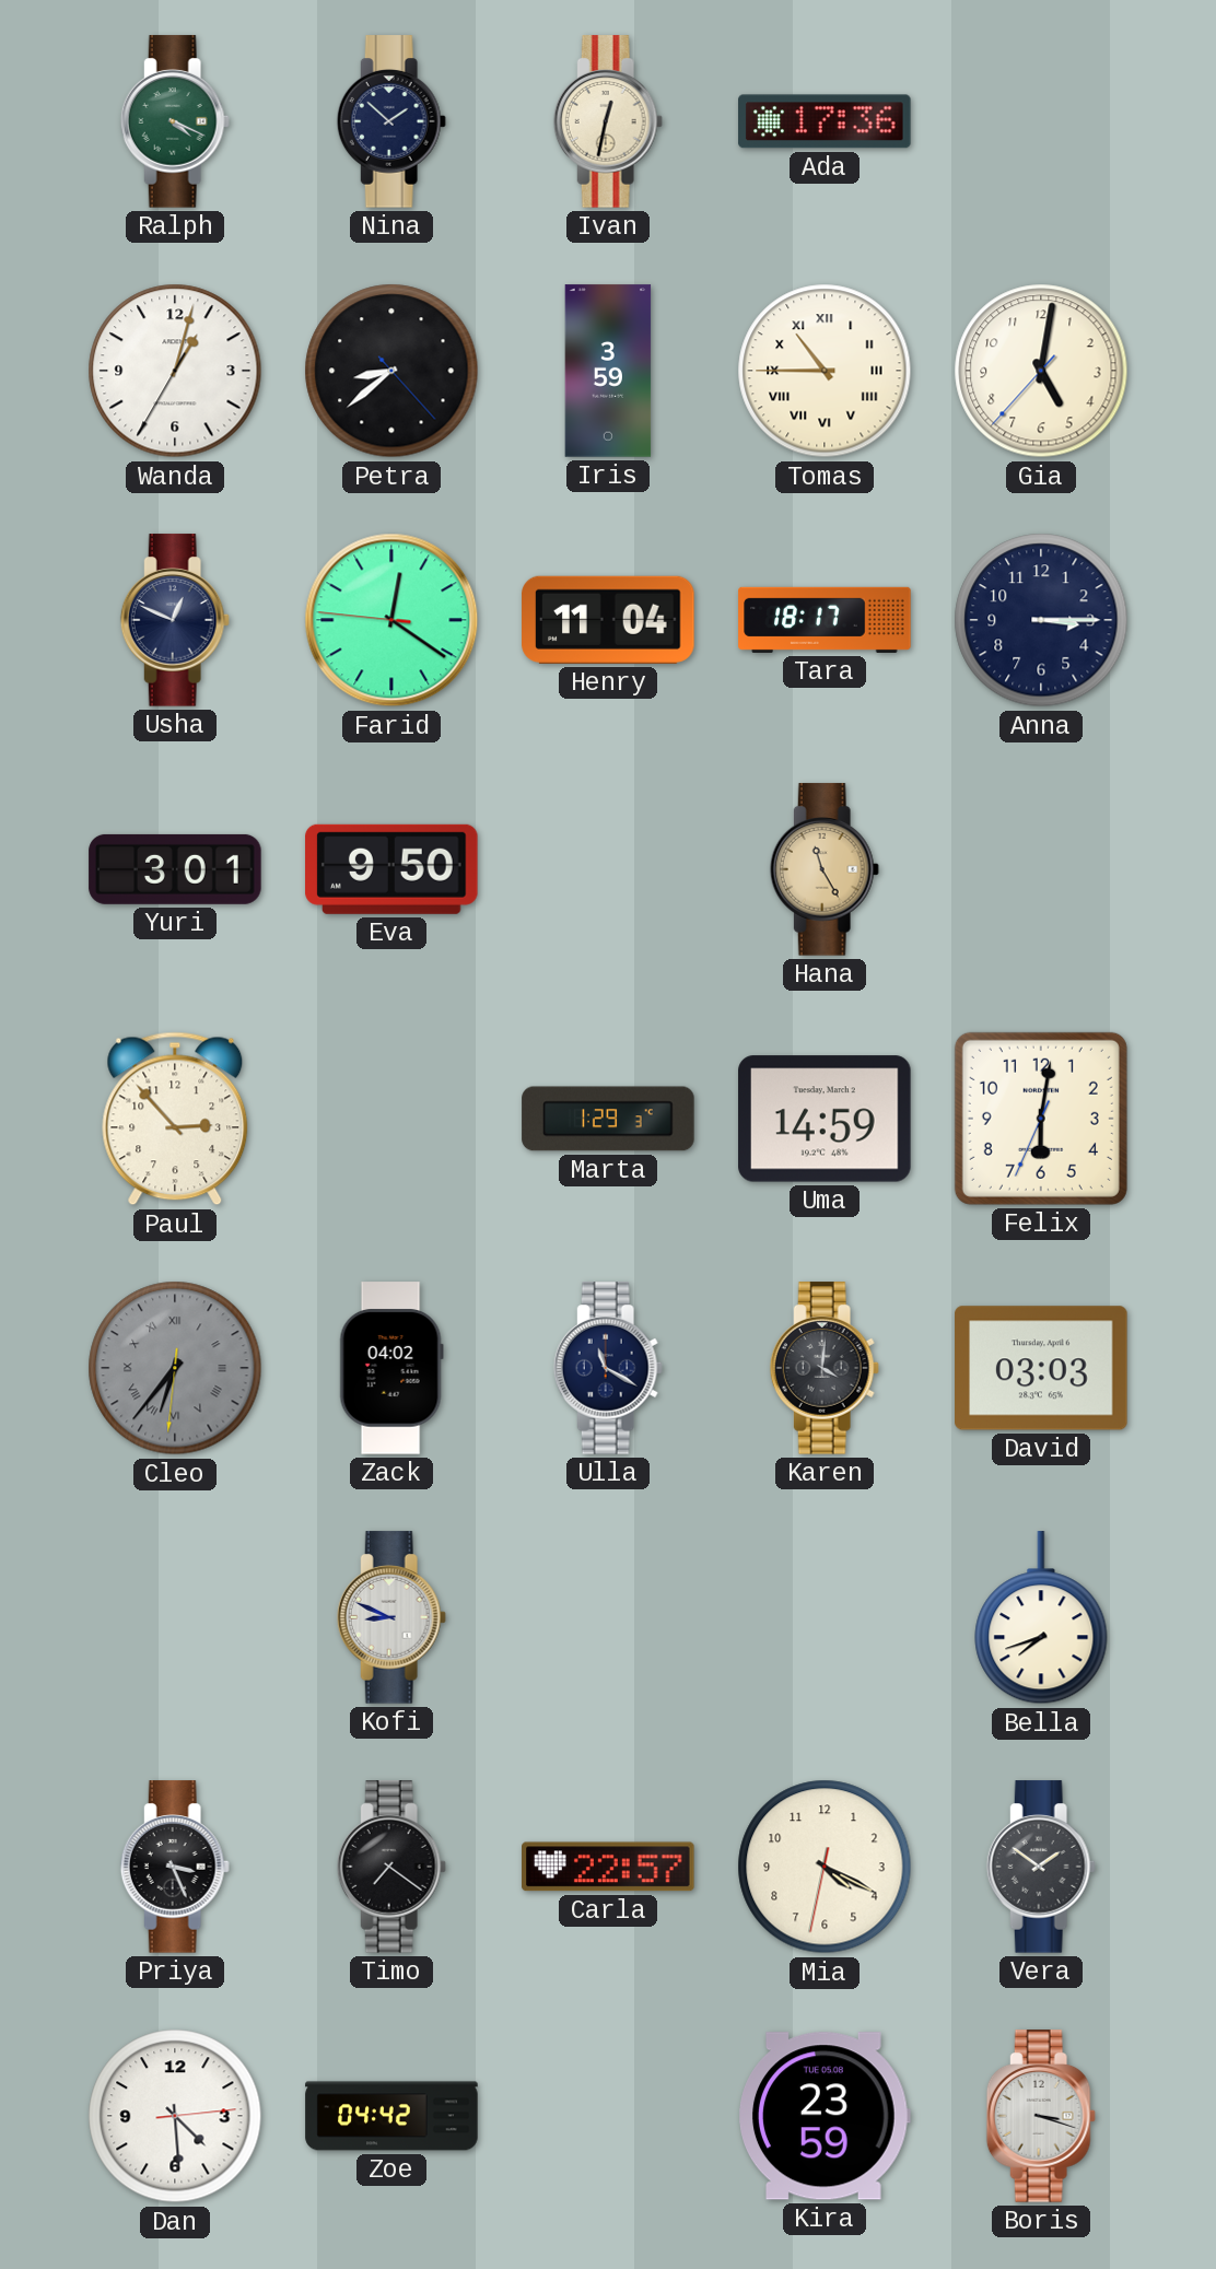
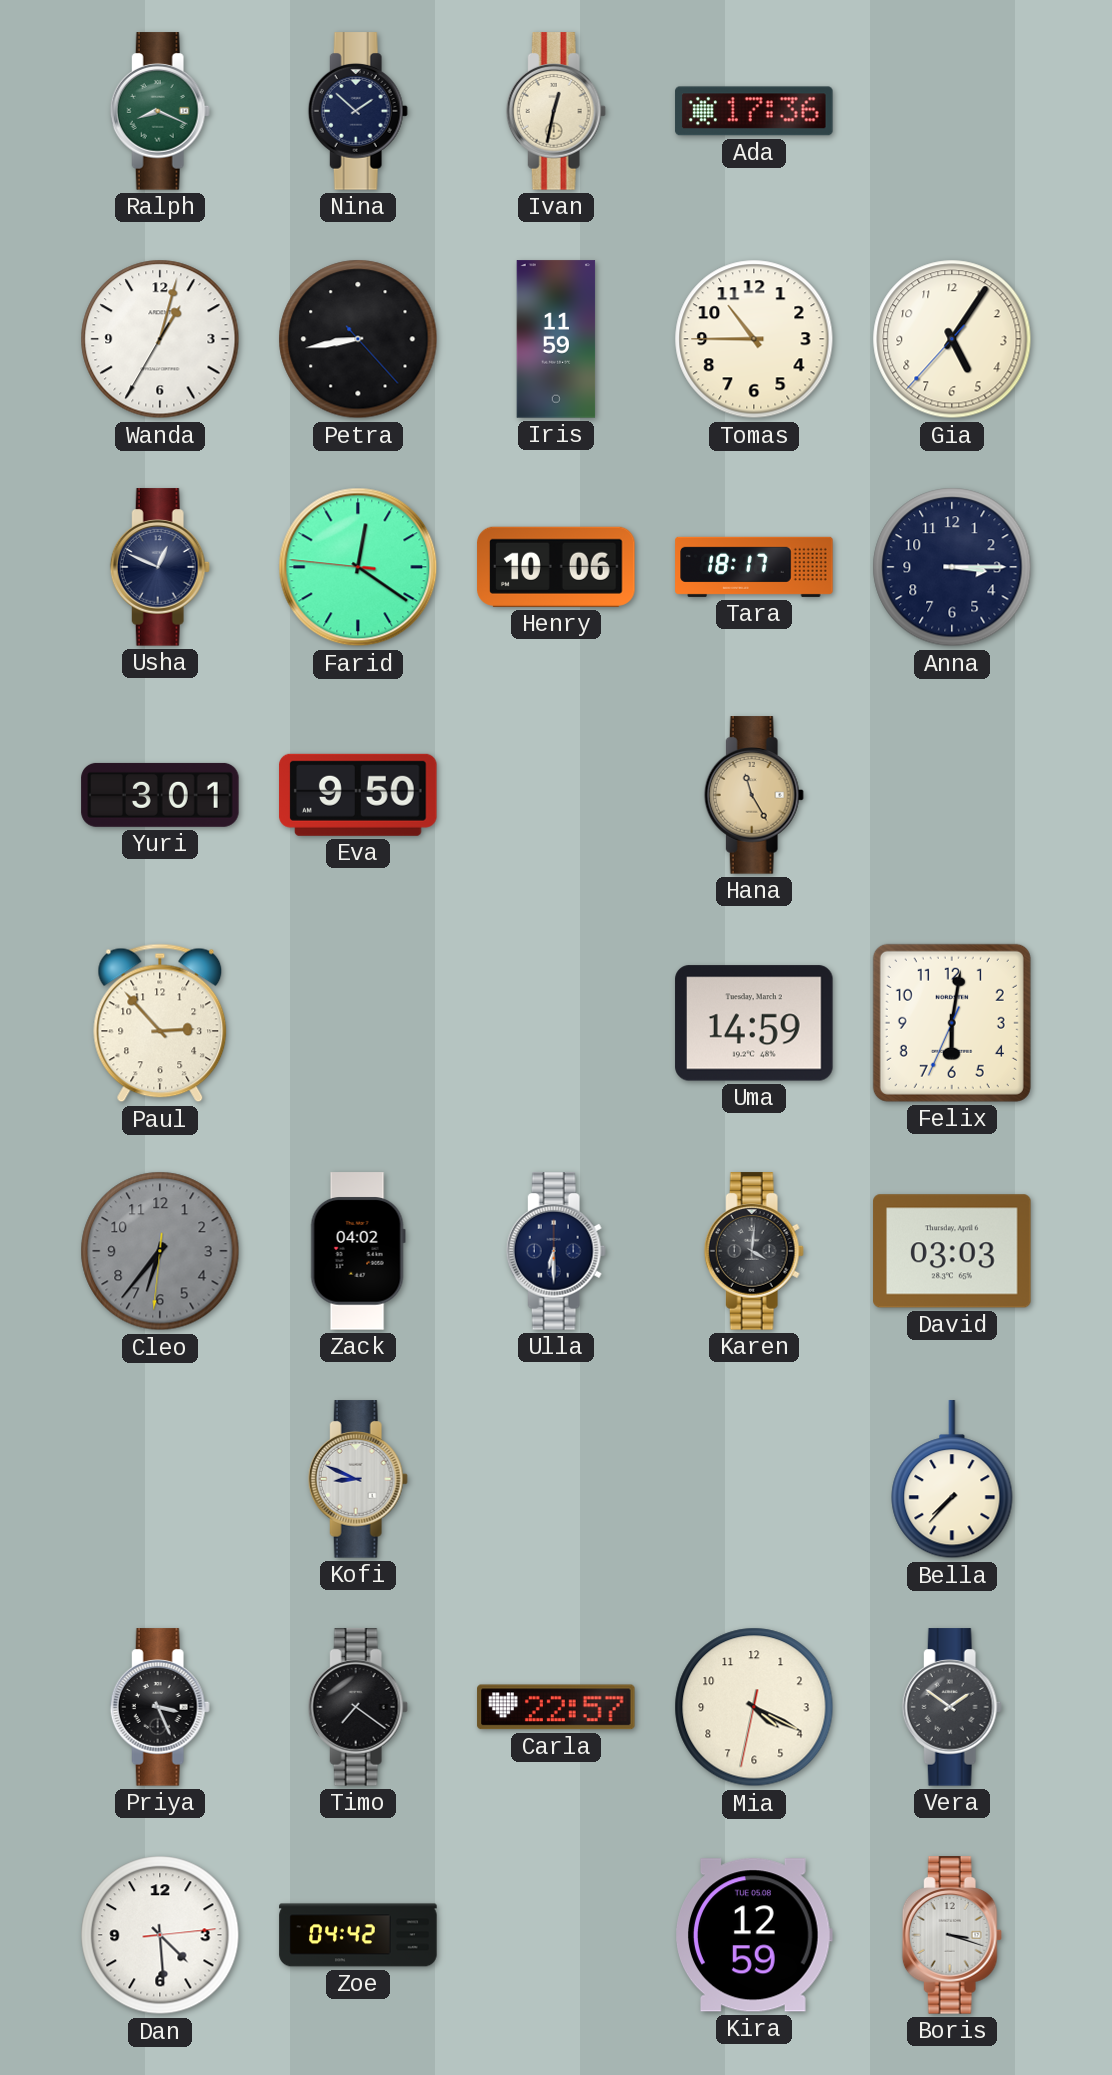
Ralph: 4:19 -> 8:19
Petra: 8:38 -> 8:43
Iris: 3:59 -> 11:59
Tomas numerals: Roman -> Arabic
Gia: 5:01 -> 5:05
Henry: 11:04 -> 10:06
Marta: 1:29 -> none
Cleo numerals: Roman -> Arabic
Ulla: 11:20 -> 6:30
Bella: 7:42 -> 7:37
Kira: 23:59 -> 12:59
